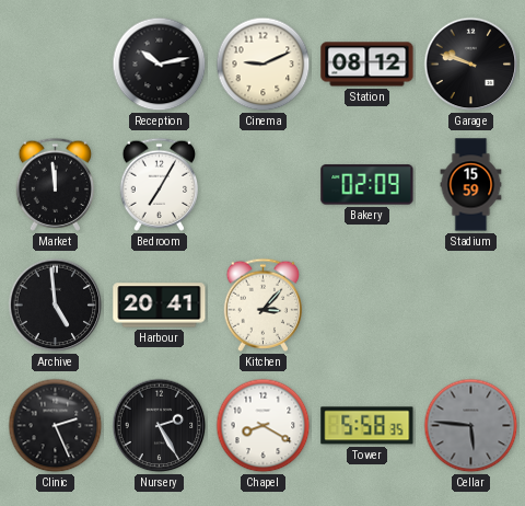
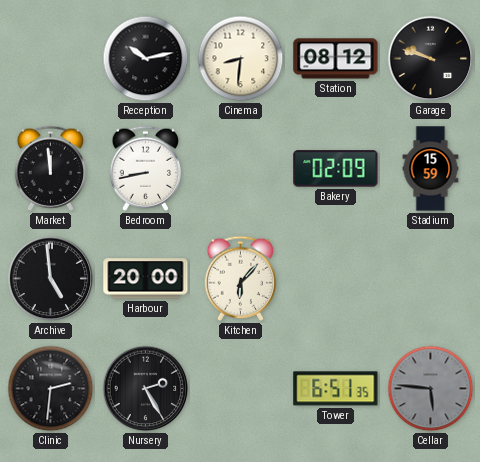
Cinema: 9:11 -> 8:31
Bedroom: 7:05 -> 8:43
Harbour: 20:41 -> 20:00
Kitchen: 3:07 -> 6:07
Clinic: 2:26 -> 2:31
Chapel: 8:20 -> none
Tower: 5:58 -> 6:51
